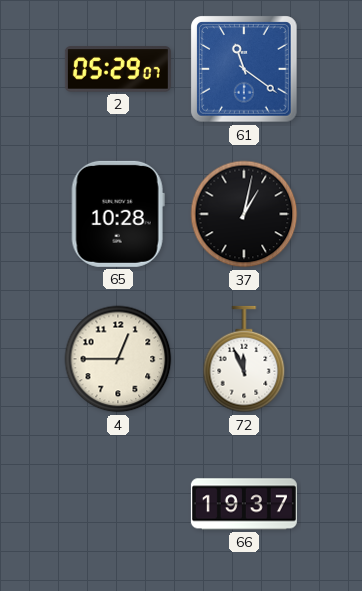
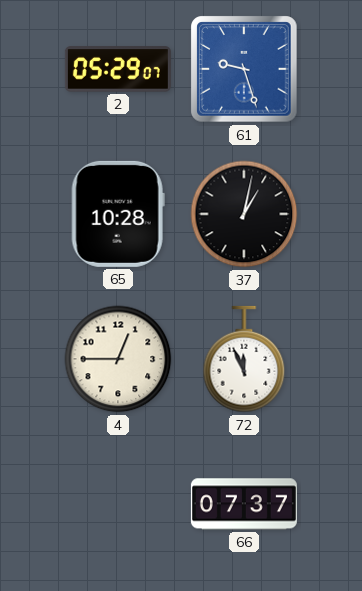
61: 11:21 -> 9:27
66: 19:37 -> 07:37
